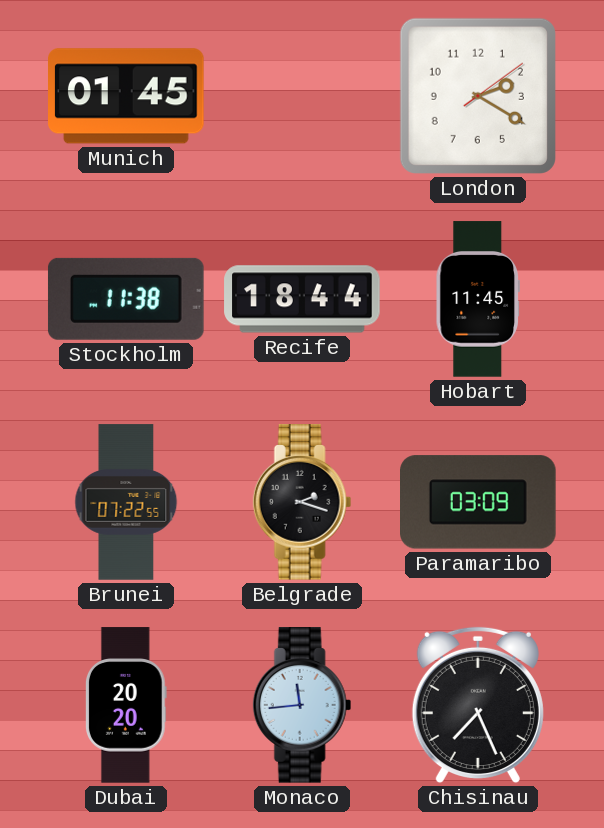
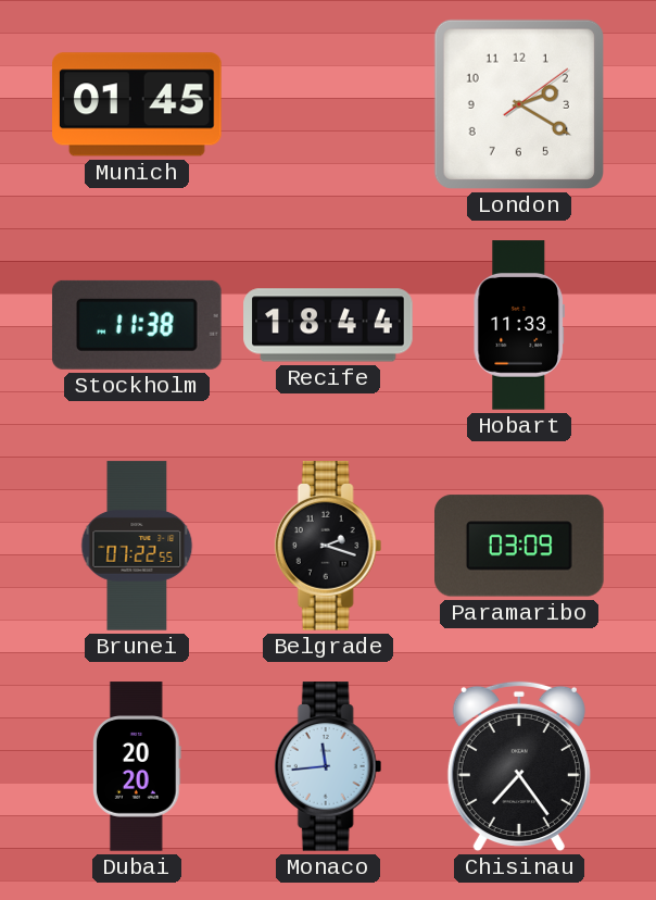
Hobart: 11:45 -> 11:33
Chisinau: 7:26 -> 7:24
